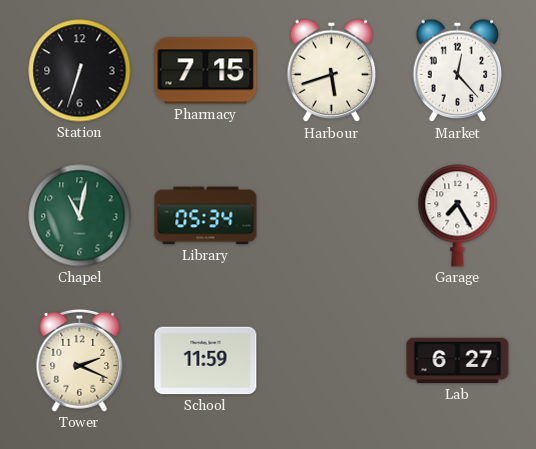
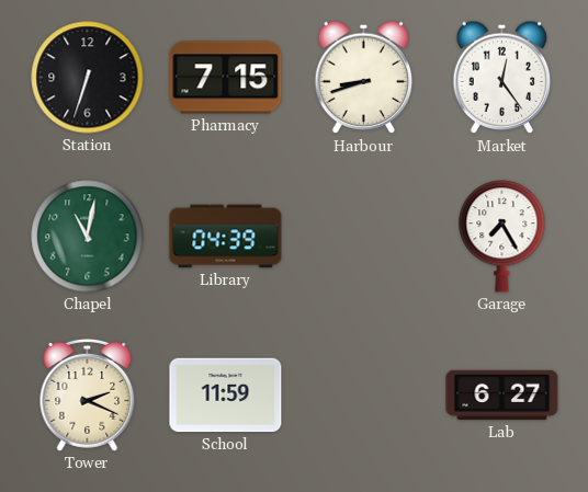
Harbour: 5:42 -> 8:42
Market: 12:23 -> 12:24
Library: 05:34 -> 04:39
